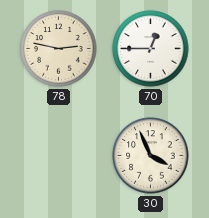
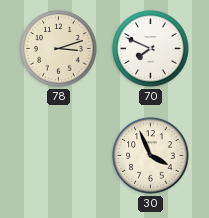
78: 2:47 -> 3:12
70: 12:45 -> 7:49
